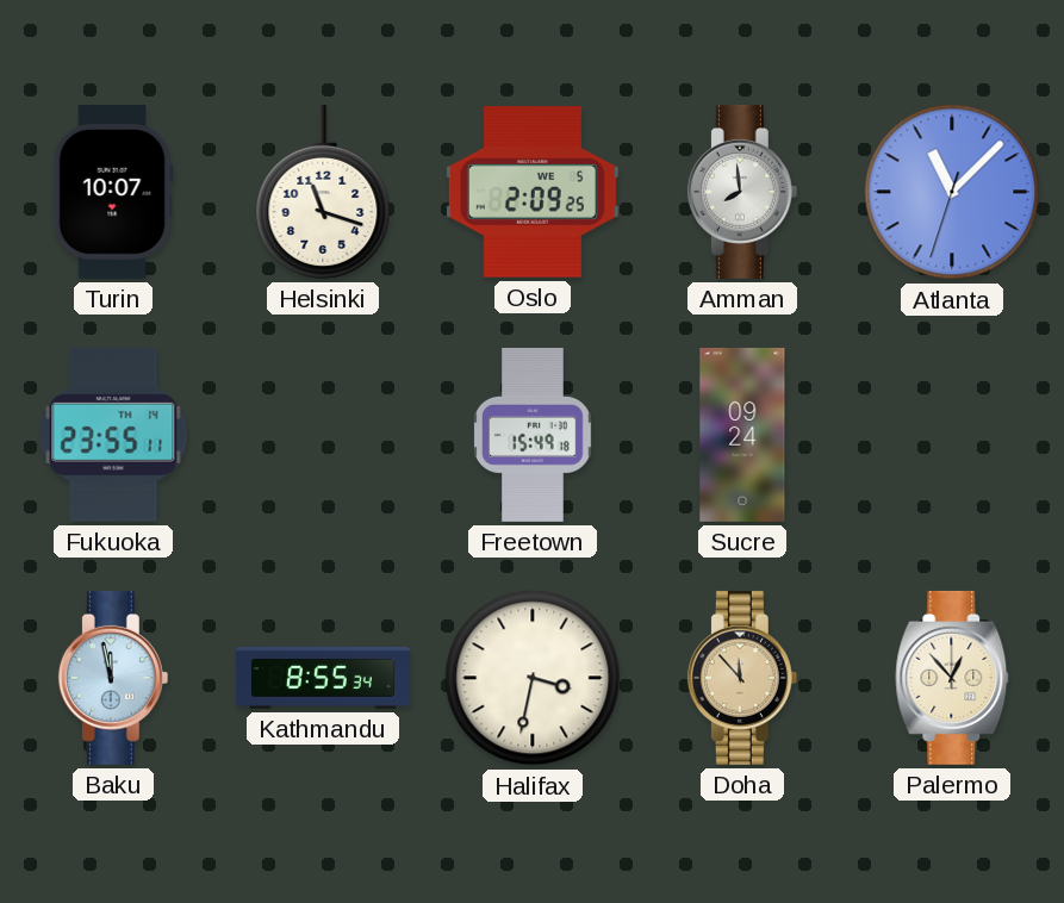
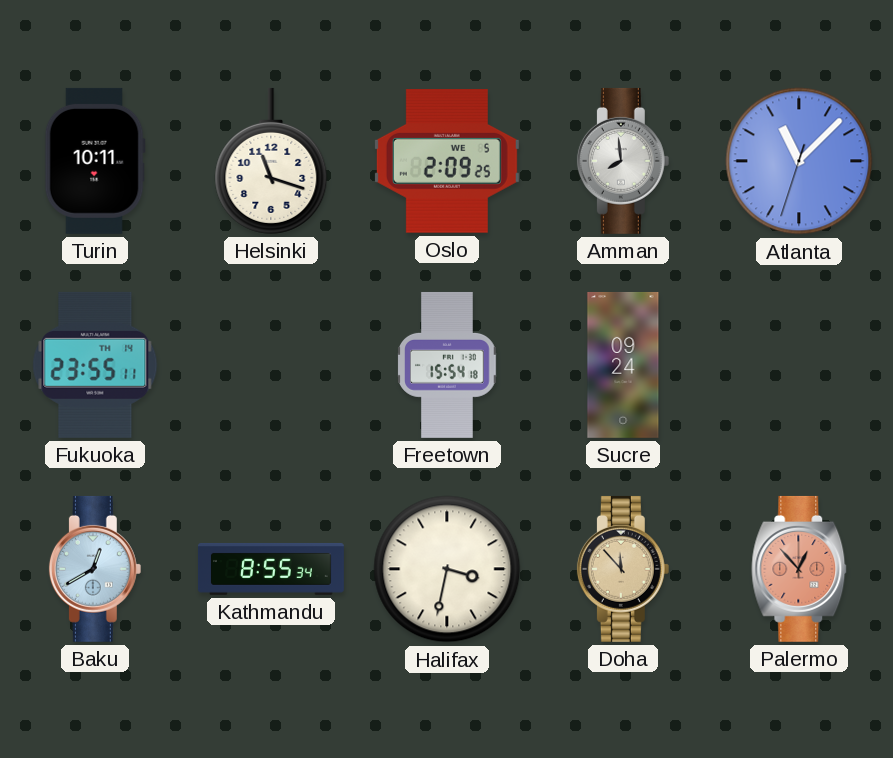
Turin: 10:07 -> 10:11
Freetown: 15:49 -> 15:54
Baku: 11:58 -> 12:40
Palermo dial: cream -> salmon
